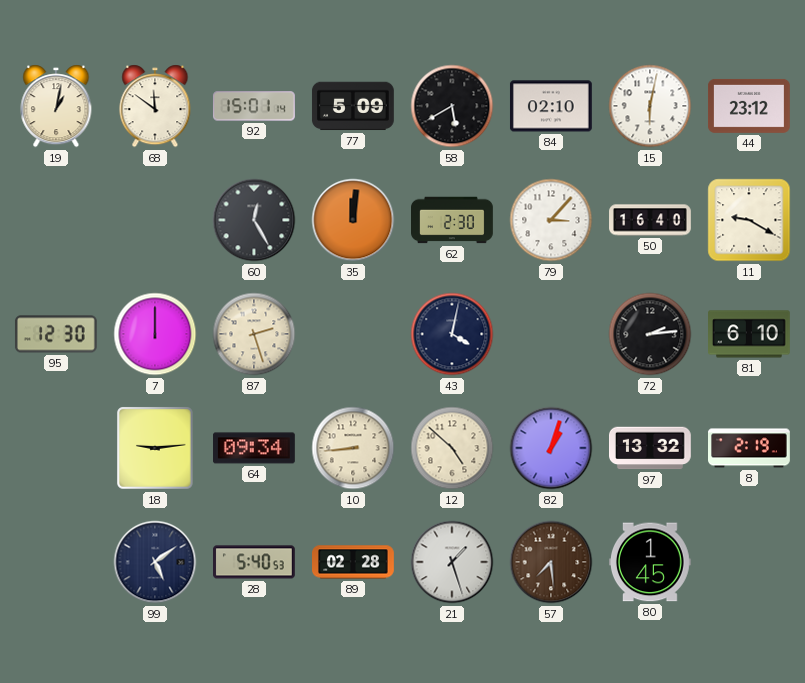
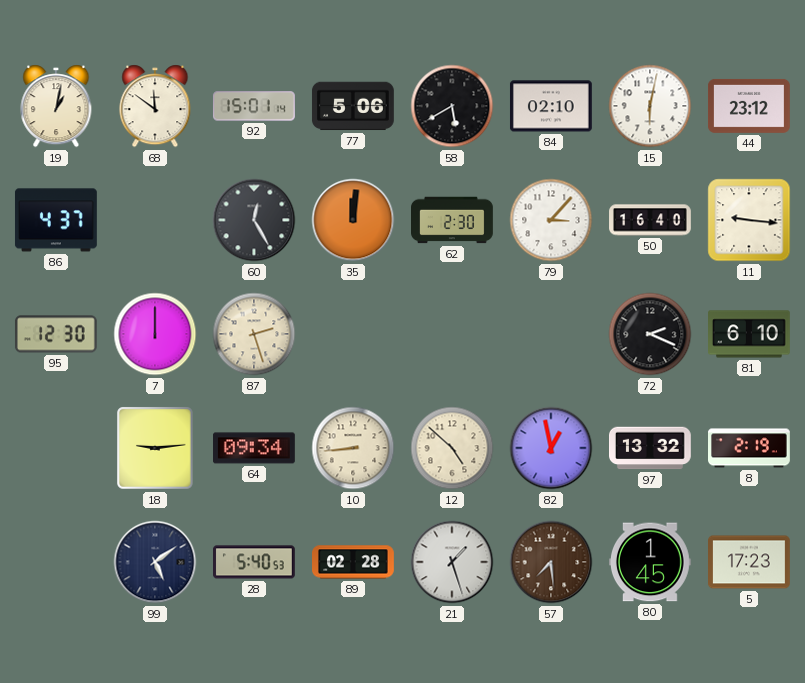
77: 5:09 -> 5:06
86: none -> 4:37
11: 9:20 -> 9:16
43: 4:02 -> none
72: 2:14 -> 2:19
82: 1:03 -> 12:58
5: none -> 17:23
